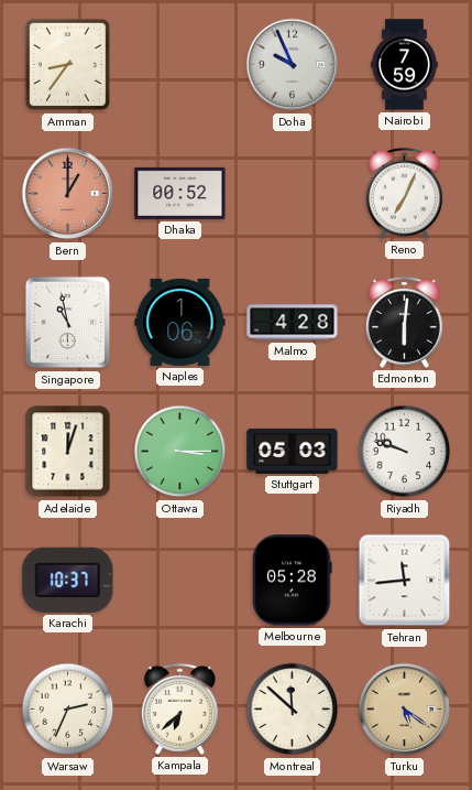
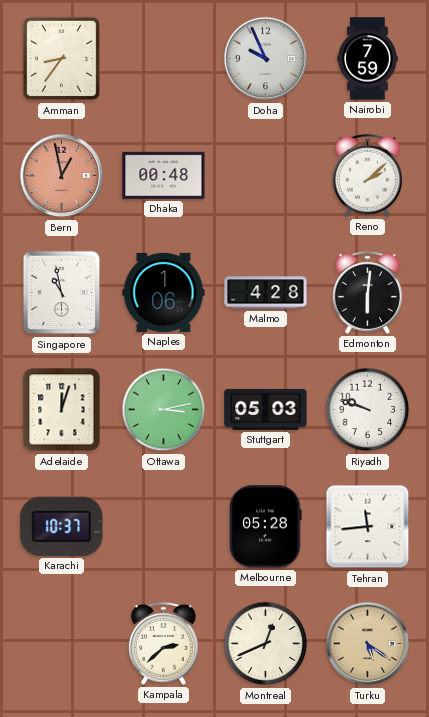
Bern: 1:00 -> 12:58
Dhaka: 00:52 -> 00:48
Reno: 7:04 -> 2:08
Ottawa: 3:15 -> 3:13
Warsaw: 2:34 -> none
Kampala: 6:38 -> 2:38
Montreal: 11:52 -> 12:41
